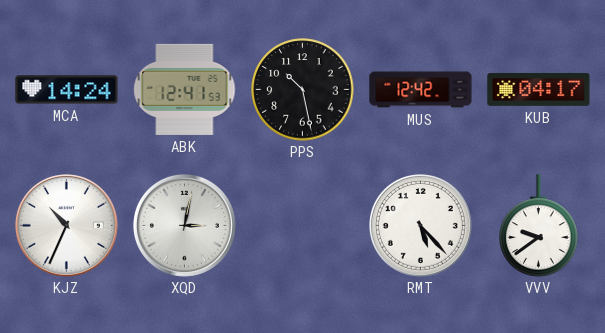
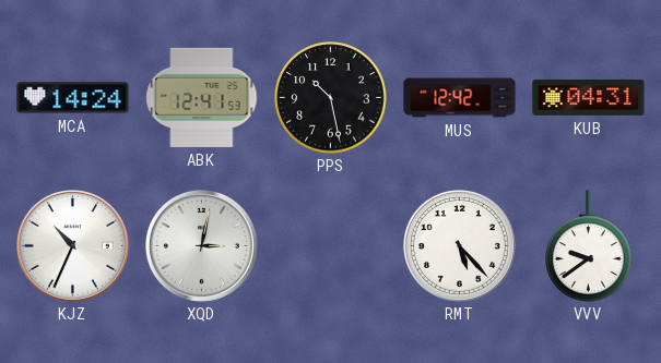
KUB: 04:17 -> 04:31
